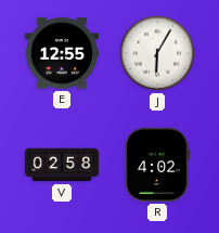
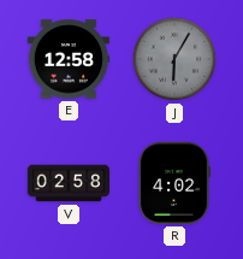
E: 12:55 -> 12:58
J dial: white -> grey
